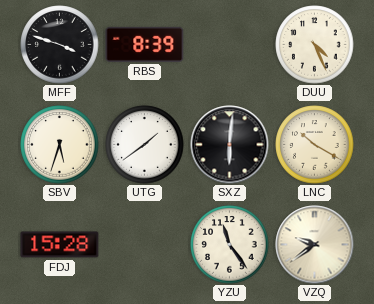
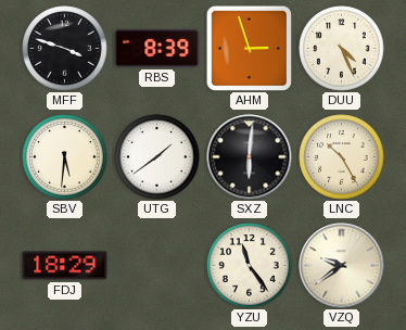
AHM: none -> 2:57
SBV: 5:33 -> 5:31
LNC: 10:20 -> 10:25
FDJ: 15:28 -> 18:29
